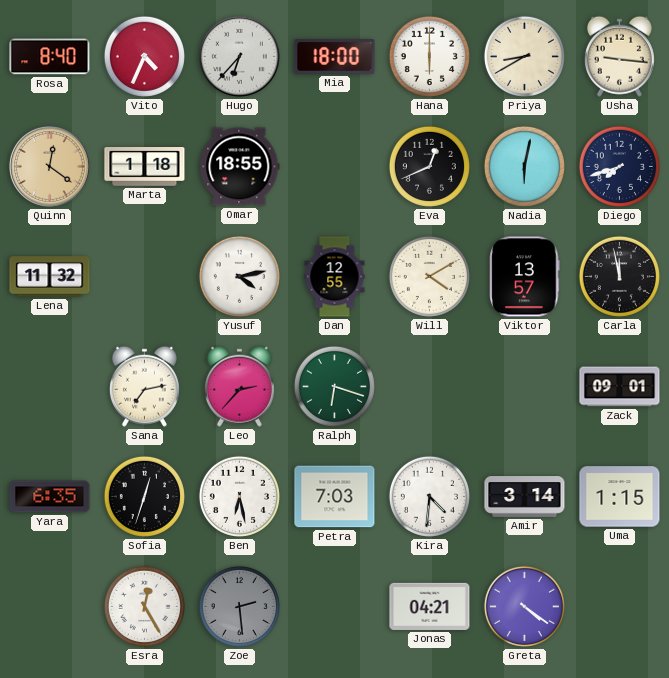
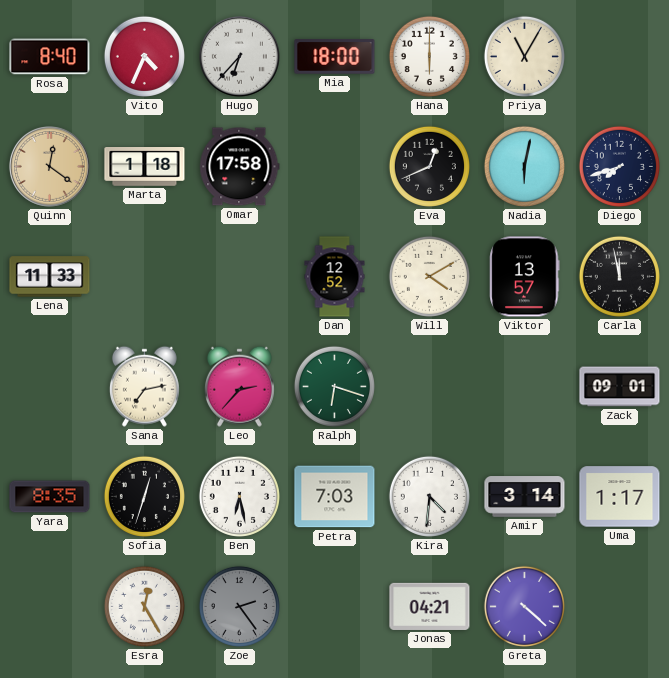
Priya: 8:40 -> 11:05
Usha: 9:16 -> none
Omar: 18:55 -> 17:58
Lena: 11:32 -> 11:33
Yusuf: 4:13 -> none
Dan: 12:55 -> 12:52
Yara: 6:35 -> 8:35
Uma: 1:15 -> 1:17
Zoe: 2:29 -> 2:24
Greta: 4:21 -> 4:22
